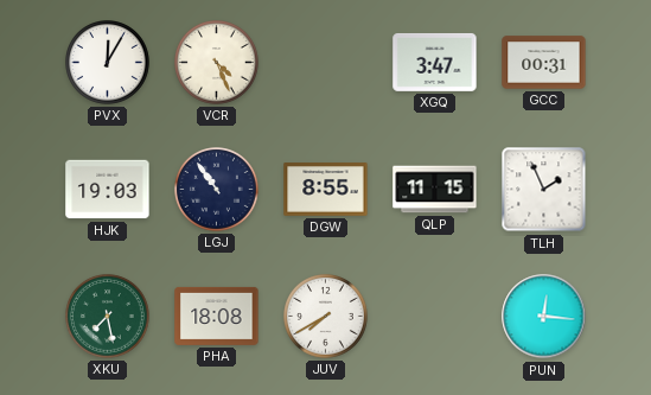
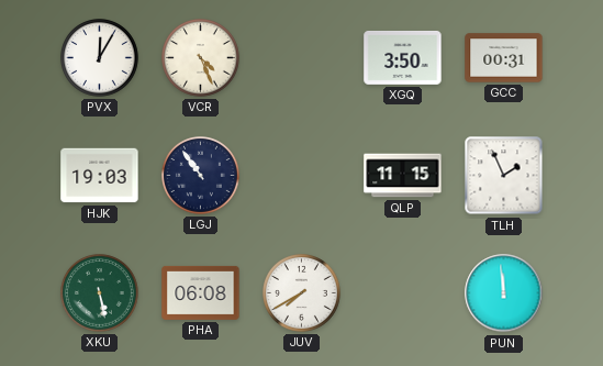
XGQ: 3:47 -> 3:50
DGW: 8:55 -> none
XKU: 7:28 -> 5:28
PHA: 18:08 -> 06:08
PUN: 12:16 -> 11:59
